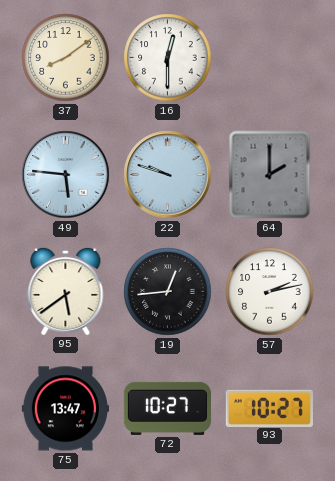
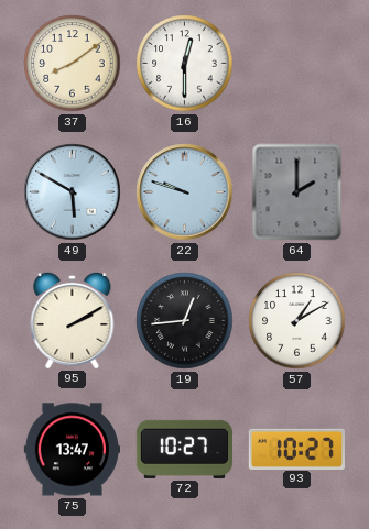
49: 5:46 -> 5:50
95: 5:39 -> 2:10
57: 2:13 -> 1:10
